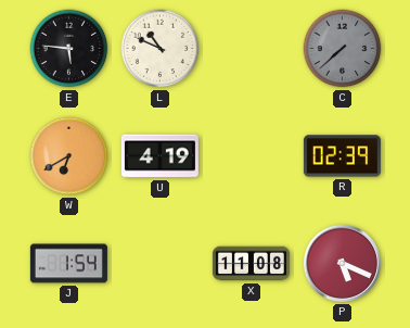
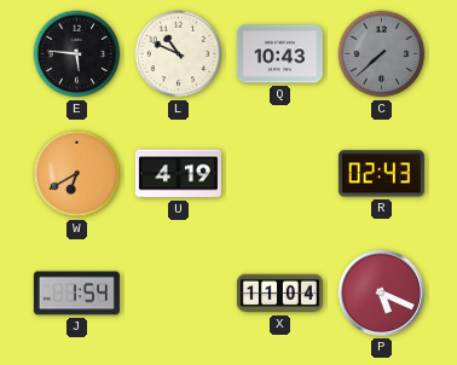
Q: none -> 10:43
R: 02:39 -> 02:43
X: 11:08 -> 11:04
